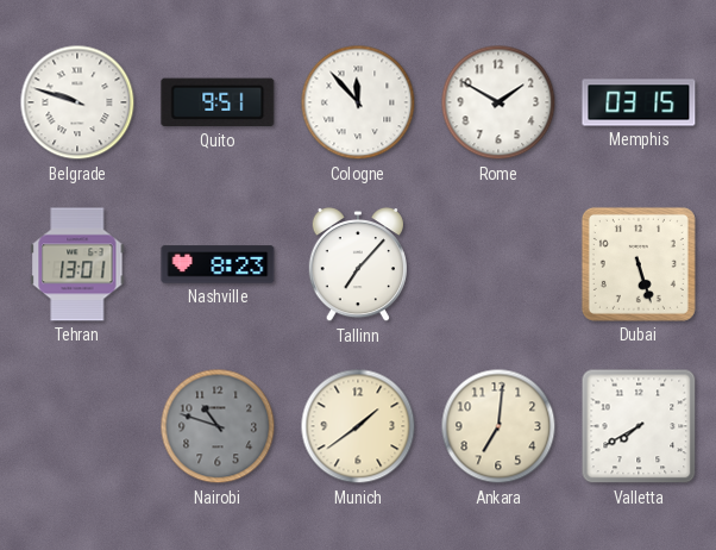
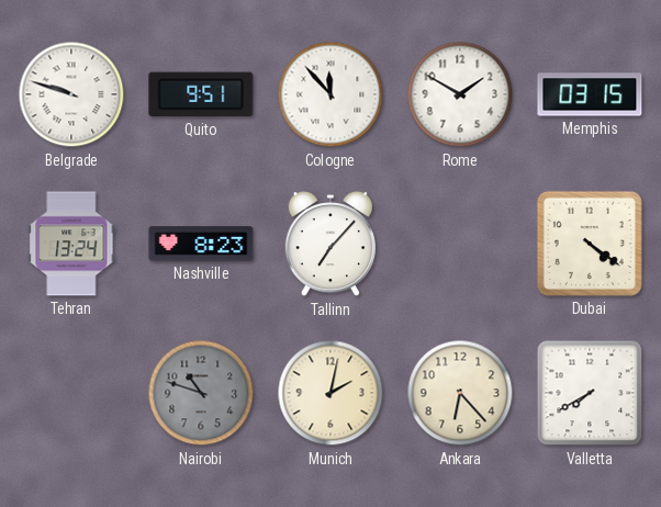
Tehran: 13:01 -> 13:24
Dubai: 5:27 -> 4:21
Munich: 1:39 -> 2:02
Ankara: 7:01 -> 6:23
